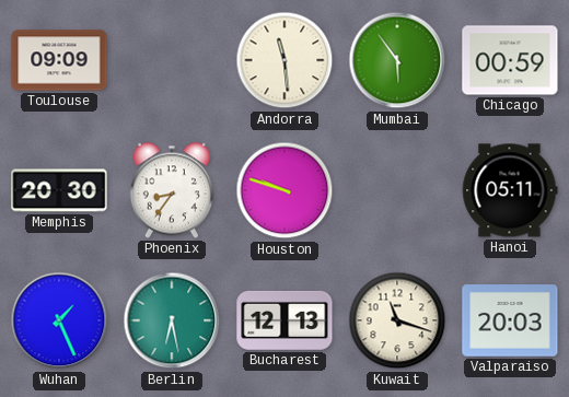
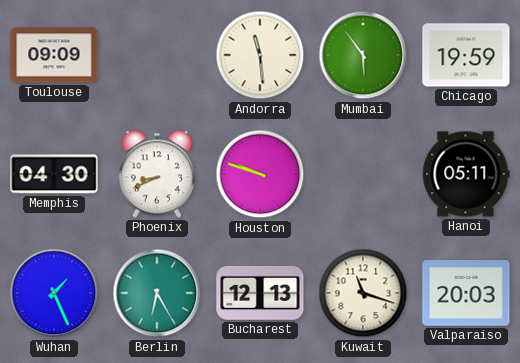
Chicago: 00:59 -> 19:59
Memphis: 20:30 -> 04:30
Phoenix: 8:36 -> 8:41
Berlin: 6:28 -> 6:25
